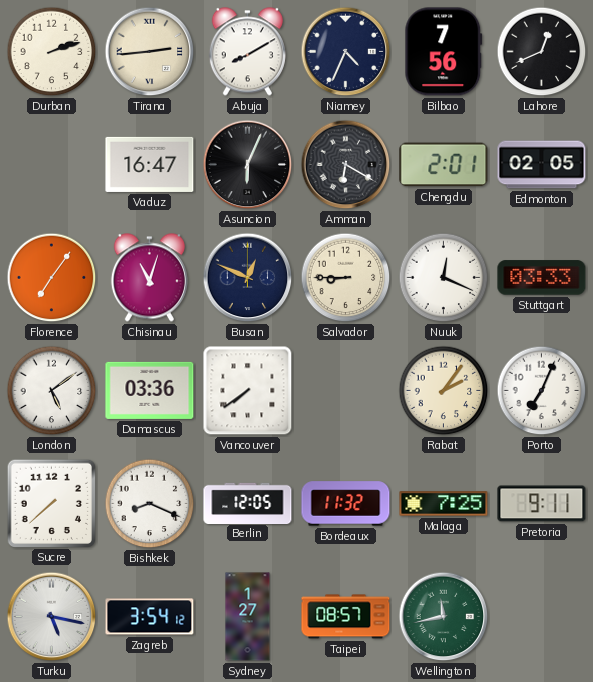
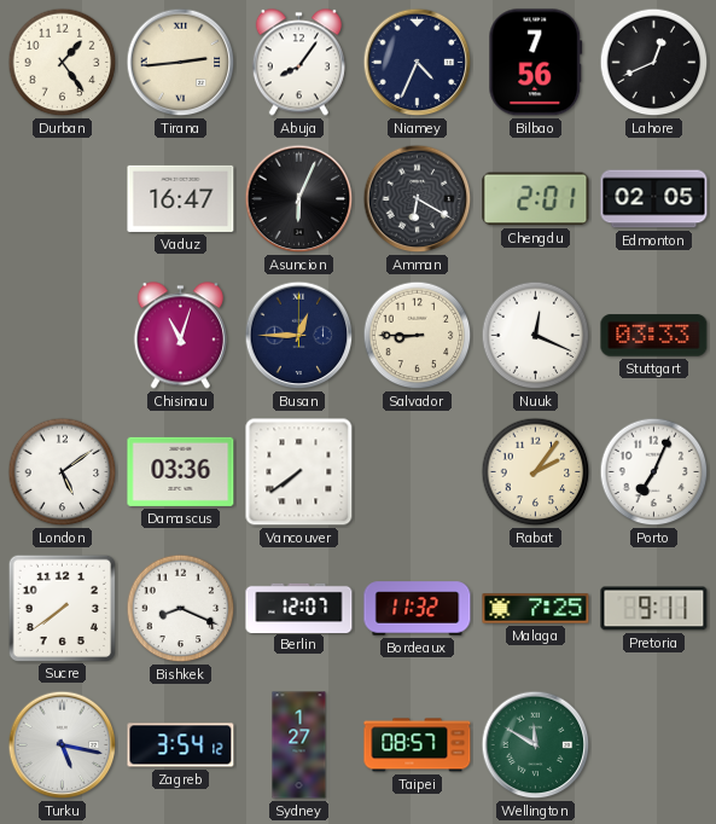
Durban: 2:12 -> 1:24
Abuja: 8:10 -> 8:06
Florence: 7:06 -> none
Busan: 12:49 -> 12:45
Sucre: 7:38 -> 7:39
Berlin: 12:05 -> 12:07
Wellington: 11:43 -> 11:50
